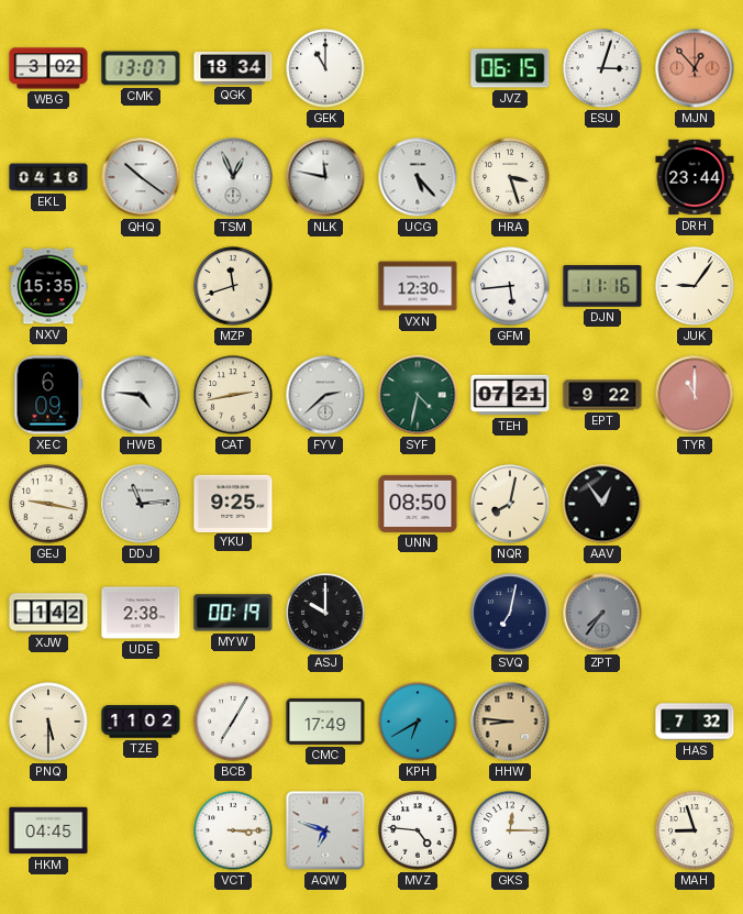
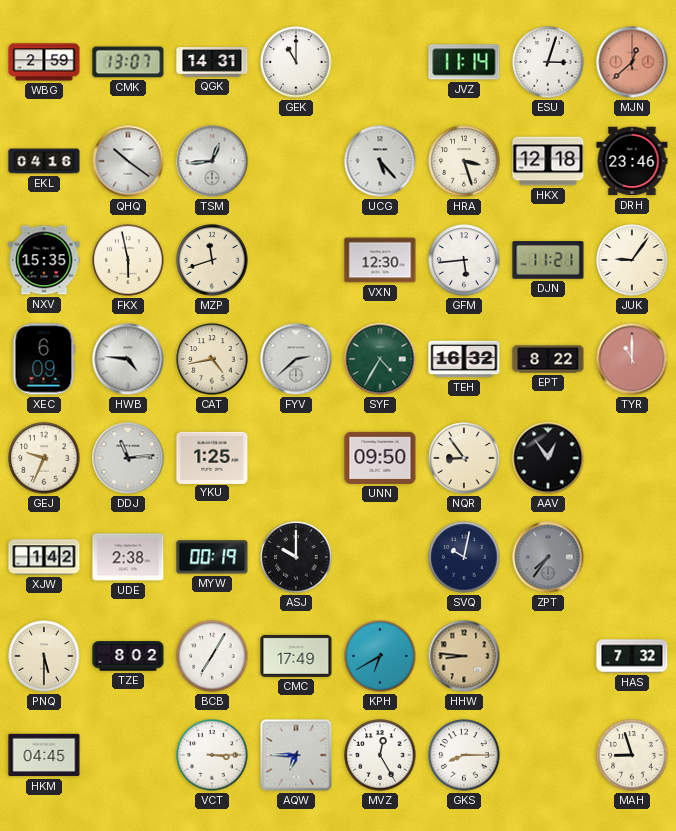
WBG: 3:02 -> 2:59
QGK: 18:34 -> 14:31
JVZ: 06:15 -> 11:14
MJN: 12:53 -> 12:38
TSM: 12:56 -> 12:44
NLK: 11:47 -> none
HKX: none -> 12:18
DRH: 23:44 -> 23:46
FKX: none -> 5:58
DJN: 11:16 -> 11:21
CAT: 2:43 -> 4:43
SYF: 4:32 -> 4:35
TEH: 07:21 -> 16:32
EPT: 9:22 -> 8:22
GEJ: 9:17 -> 9:34
YKU: 9:25 -> 1:25
UNN: 08:50 -> 09:50
NQR: 8:02 -> 8:54
SVQ: 7:02 -> 10:02
TZE: 11:02 -> 8:02
AQW: 6:48 -> 6:45
MVZ: 4:46 -> 12:25
GKS: 12:15 -> 8:15
